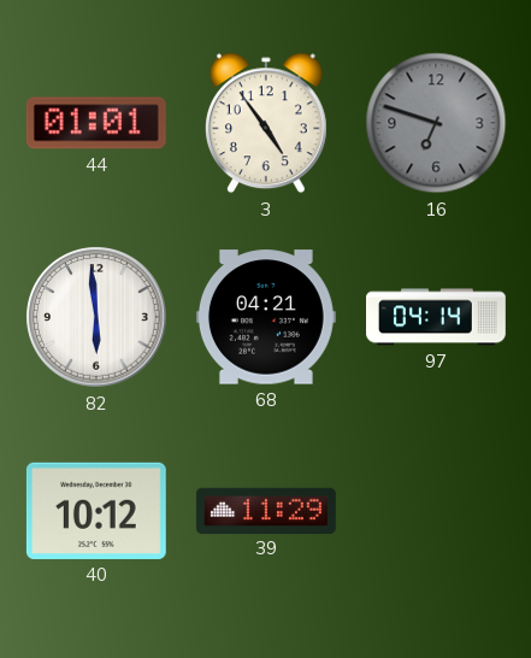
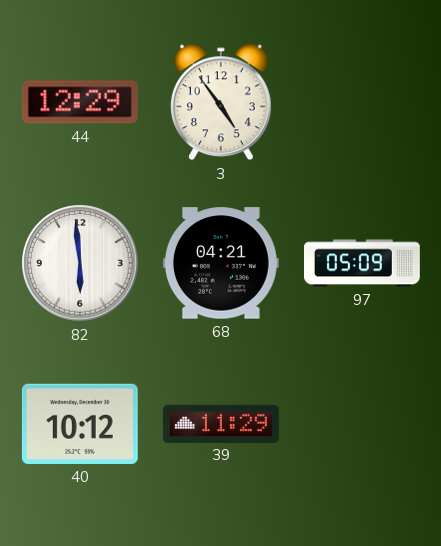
44: 01:01 -> 12:29
16: 6:48 -> none
97: 04:14 -> 05:09
